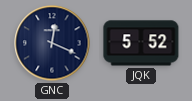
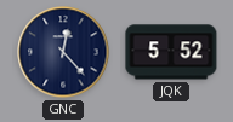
GNC: 12:19 -> 12:23
